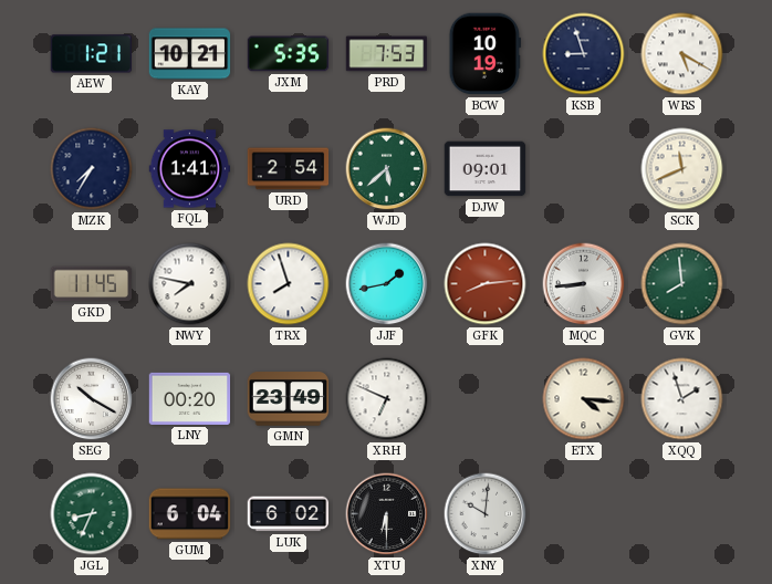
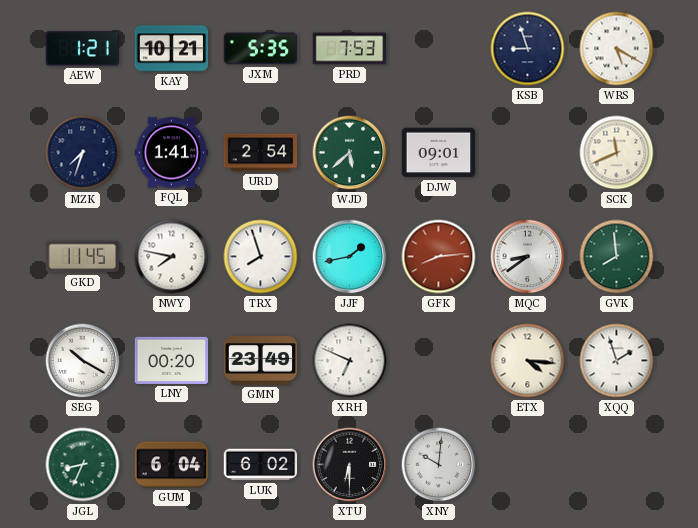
BCW: 10:19 -> none
MZK: 7:35 -> 7:33
MQC: 8:44 -> 8:39
